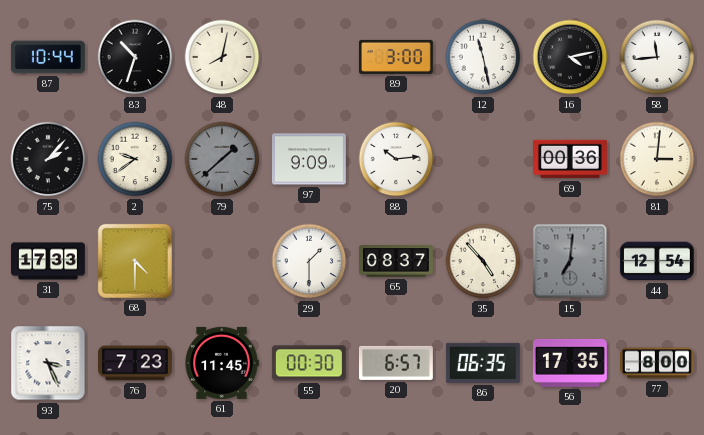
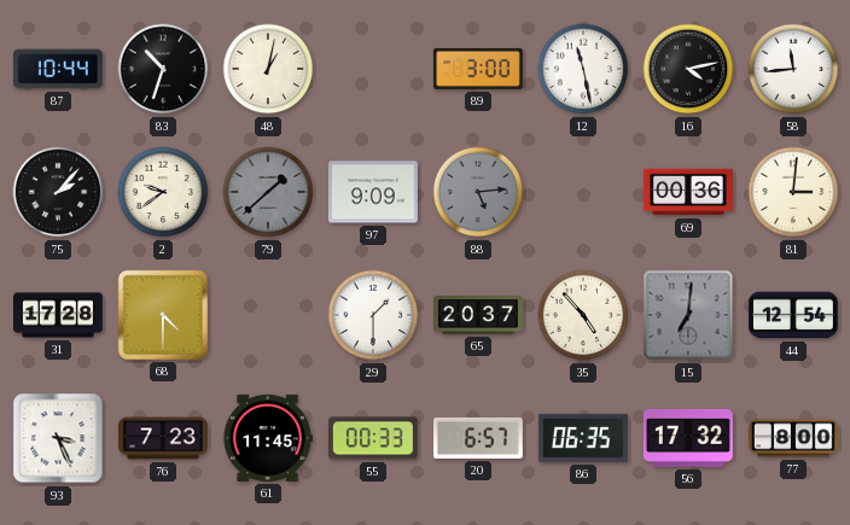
48: 8:02 -> 1:02
88: 10:14 -> 5:14
88 dial: white -> grey
31: 17:33 -> 17:28
65: 08:37 -> 20:37
55: 00:30 -> 00:33
56: 17:35 -> 17:32
